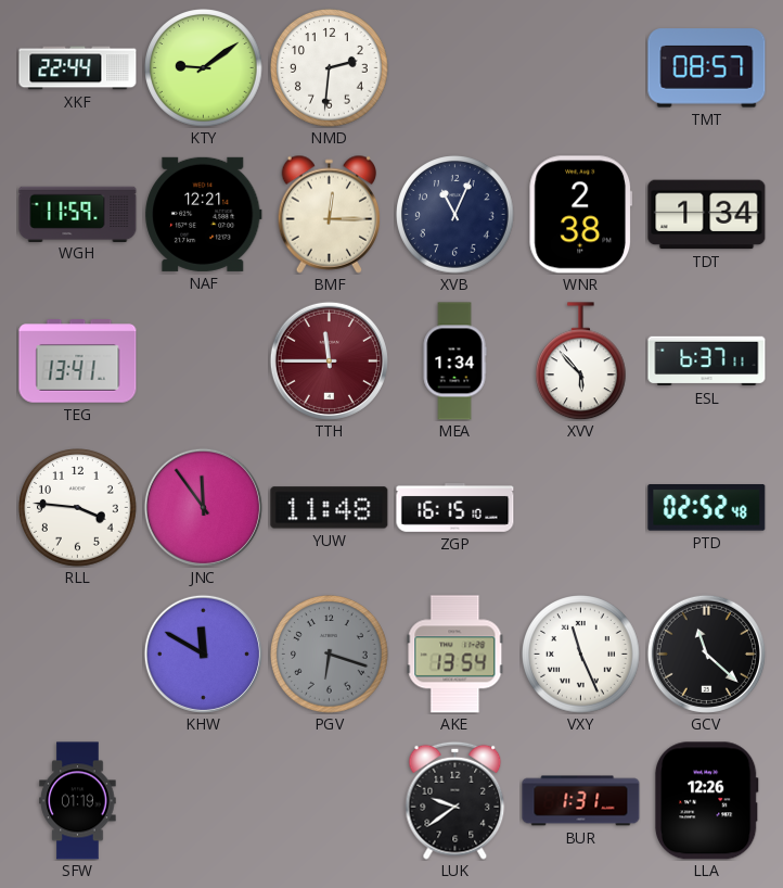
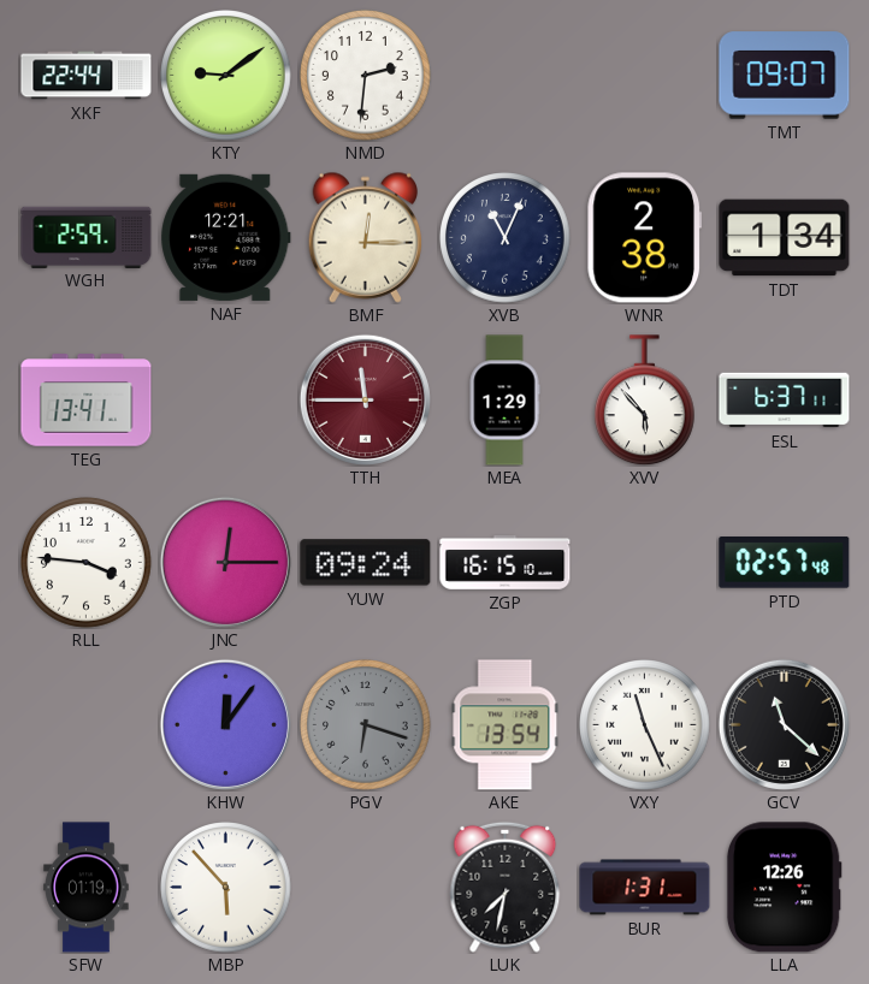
TMT: 08:57 -> 09:07
WGH: 11:59 -> 2:59
MEA: 1:34 -> 1:29
JNC: 11:54 -> 12:15
YUW: 11:48 -> 09:24
PTD: 02:52 -> 02:57
KHW: 11:50 -> 12:06
MBP: none -> 5:53
LUK: 9:39 -> 7:32
